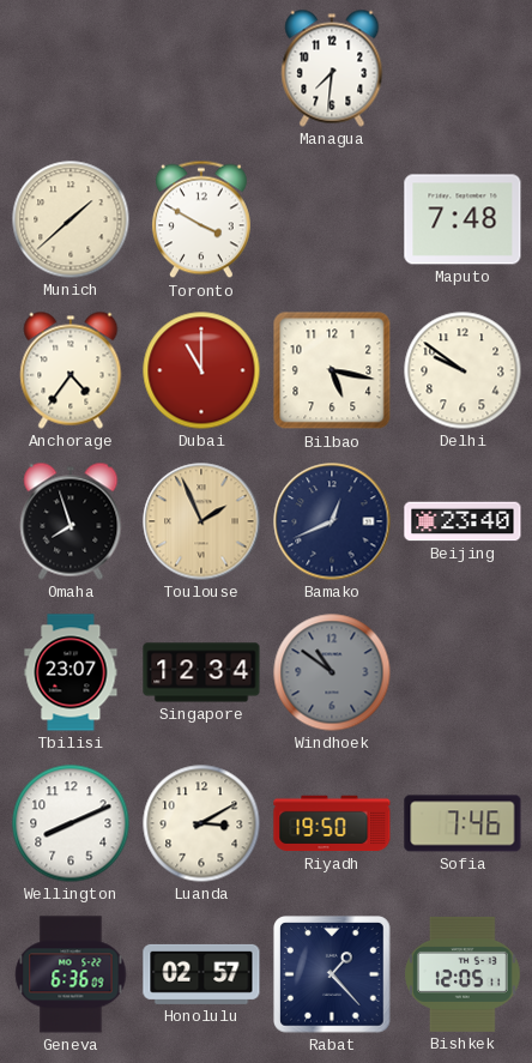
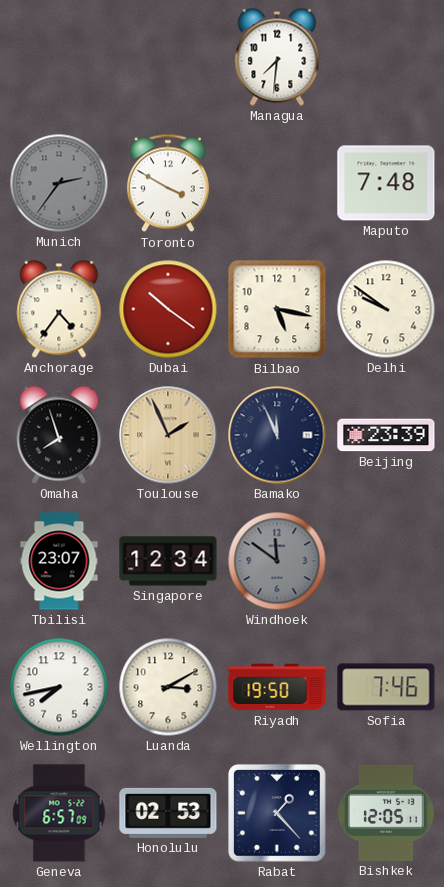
Munich: 1:38 -> 2:36
Munich dial: cream -> grey
Dubai: 11:00 -> 10:21
Bamako: 12:41 -> 11:56
Beijing: 23:40 -> 23:39
Windhoek: 10:51 -> 11:51
Wellington: 8:11 -> 7:43
Geneva: 6:36 -> 6:57
Honolulu: 02:57 -> 02:53
